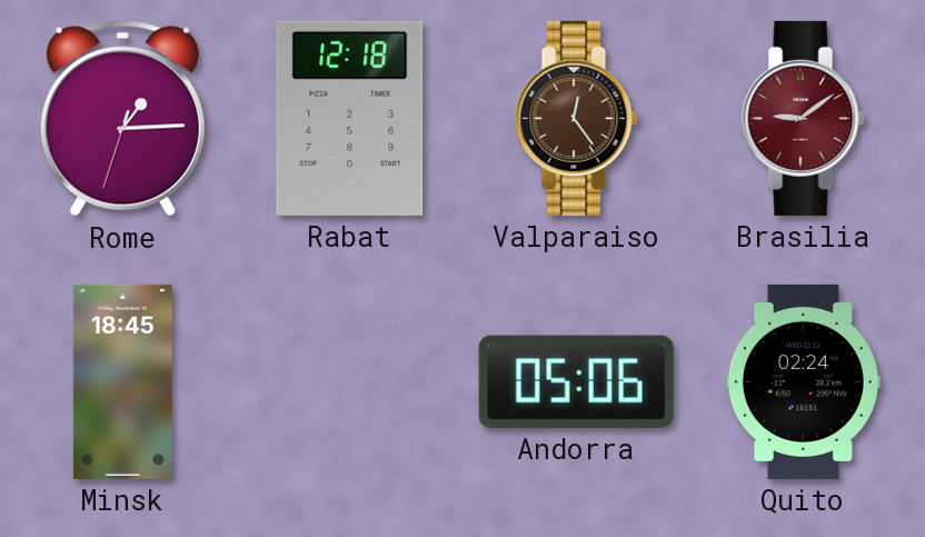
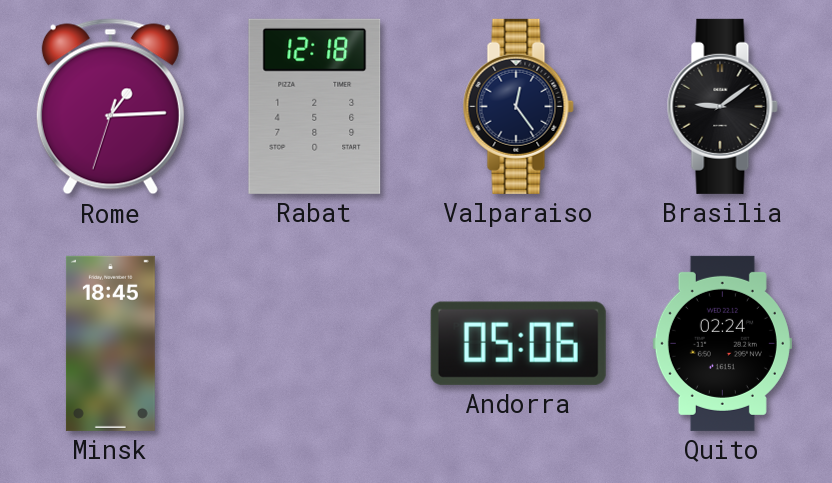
Valparaiso dial: brown -> navy
Brasilia dial: burgundy -> black
